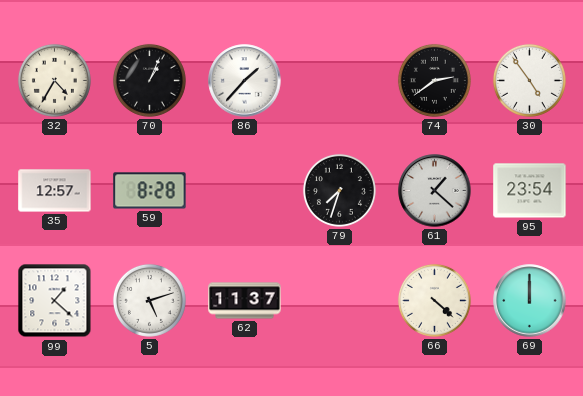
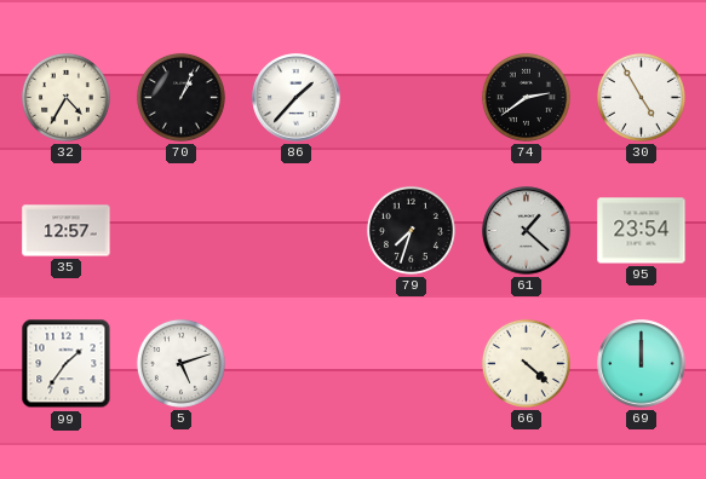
30: 4:54 -> 4:55
59: 8:28 -> none
99: 1:22 -> 1:36
62: 11:37 -> none
